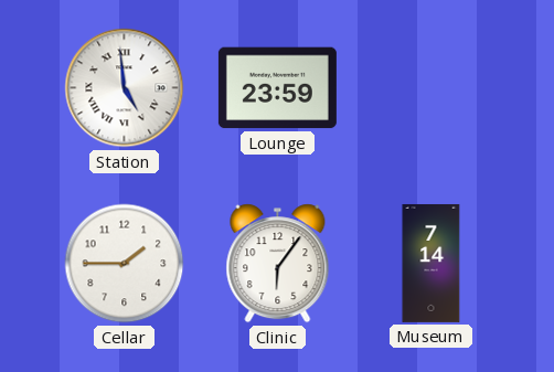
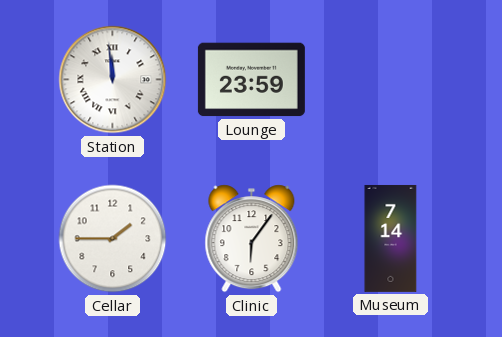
Station: 4:59 -> 11:59
